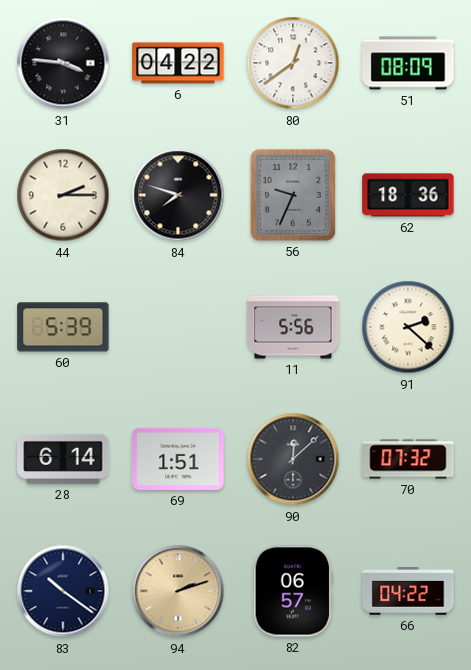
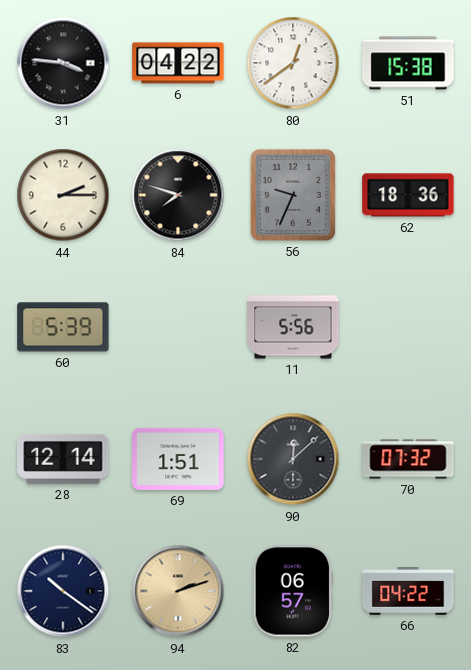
51: 08:09 -> 15:38
91: 2:22 -> none
28: 6:14 -> 12:14
